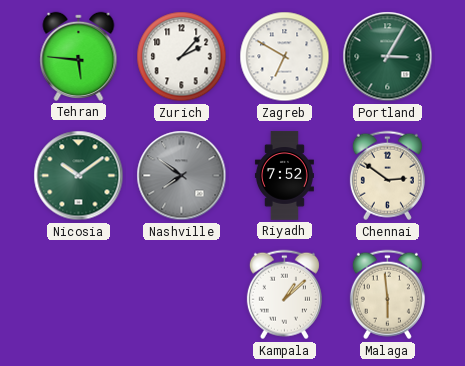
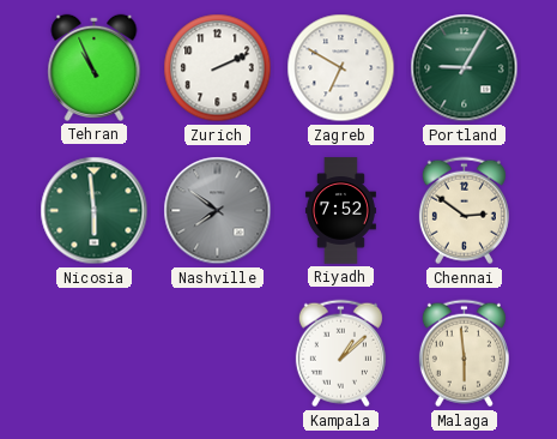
Tehran: 5:46 -> 10:56
Zurich: 2:07 -> 2:11
Portland: 3:05 -> 9:05
Nicosia: 10:09 -> 5:59
